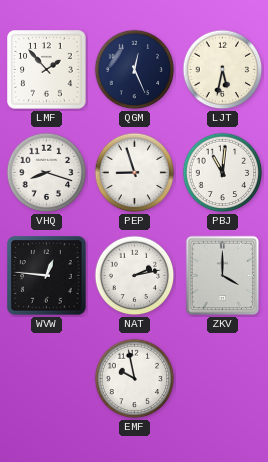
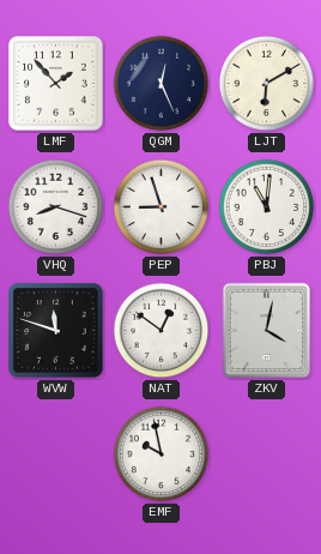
LJT: 5:32 -> 6:10
WVW: 12:46 -> 11:48
NAT: 2:13 -> 12:51
ZKV: 4:00 -> 4:02
